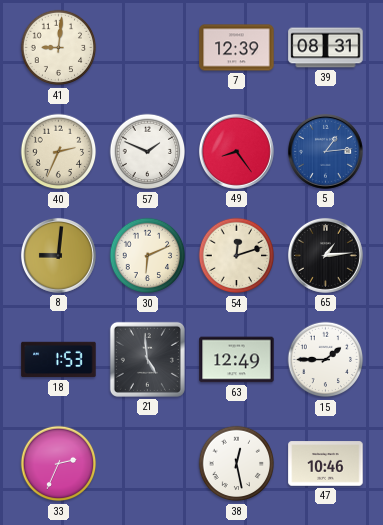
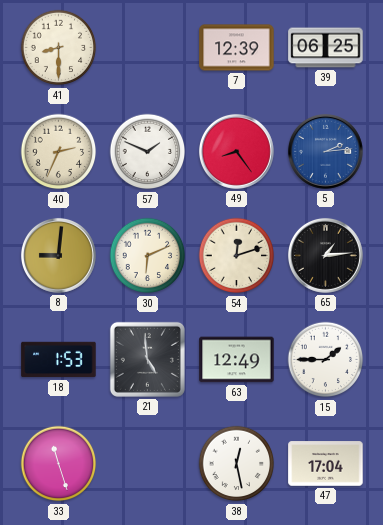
41: 9:01 -> 8:30
39: 08:31 -> 06:25
5: 1:14 -> 2:14
33: 2:34 -> 11:27
47: 10:46 -> 17:04
